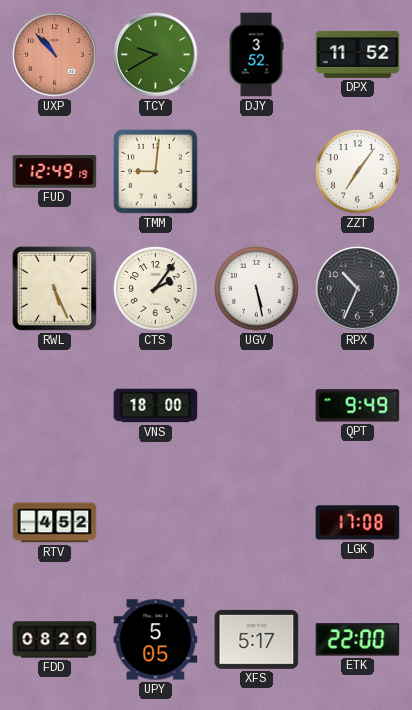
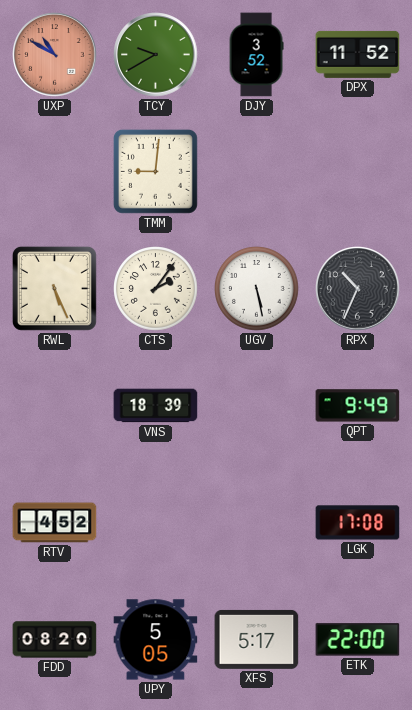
UXP: 10:53 -> 10:50
FUD: 12:49 -> none
ZZT: 7:06 -> none
VNS: 18:00 -> 18:39
